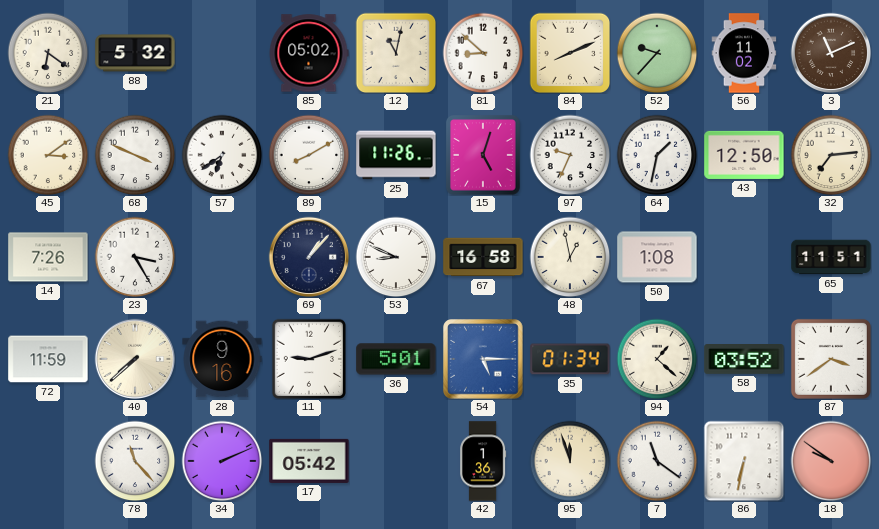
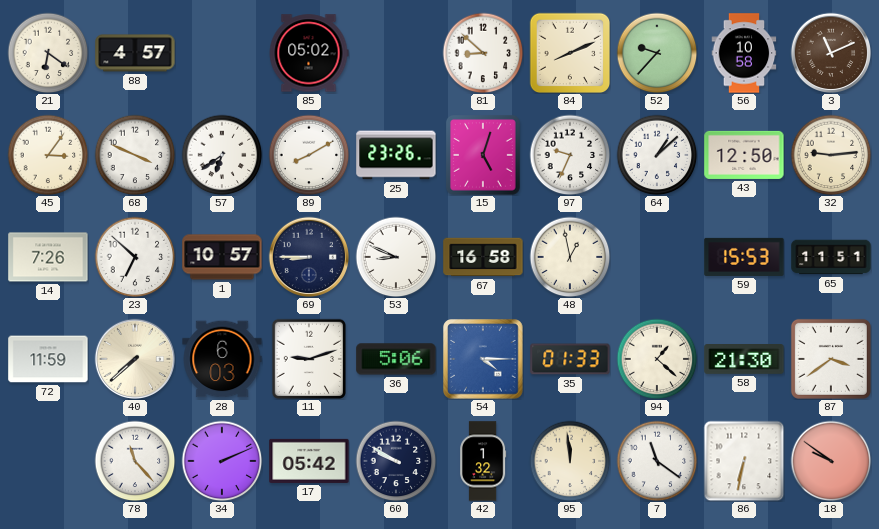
88: 5:32 -> 4:57
12: 11:02 -> none
56: 11:02 -> 10:58
45: 3:09 -> 3:06
25: 11:26 -> 23:26
64: 1:32 -> 1:08
32: 7:14 -> 9:14
23: 3:25 -> 6:52
1: none -> 10:57
69: 1:07 -> 8:45
50: 1:08 -> none
59: none -> 15:53
28: 9:16 -> 6:03
36: 5:01 -> 5:06
54: 5:15 -> 4:15
35: 01:34 -> 01:33
58: 03:52 -> 21:30
60: none -> 9:50
42: 1:36 -> 1:32
95: 11:57 -> 11:59
